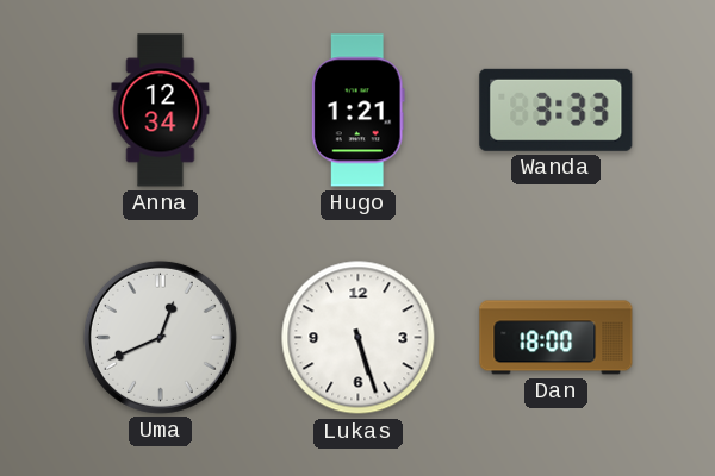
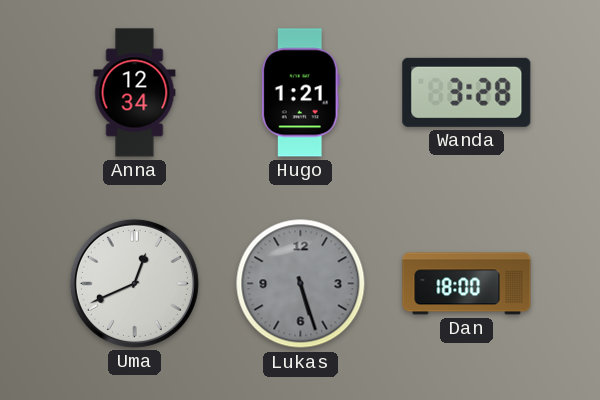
Wanda: 3:33 -> 3:28
Lukas dial: white -> grey
